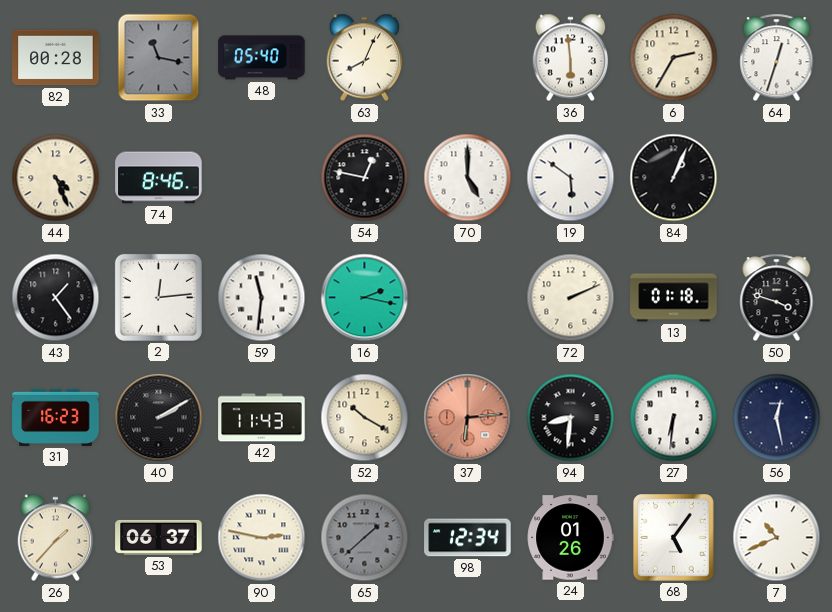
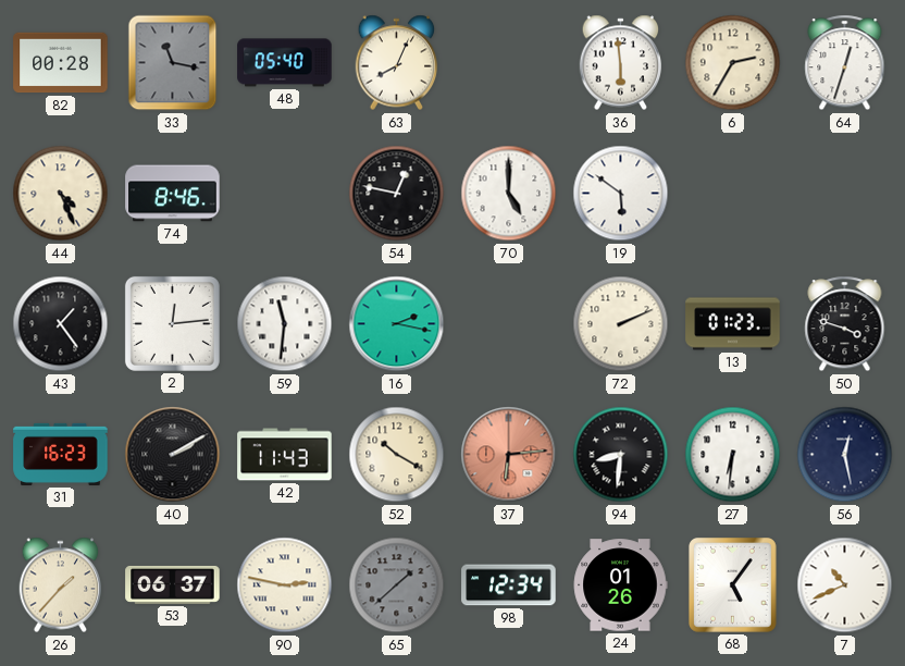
84: 1:04 -> none
13: 01:18 -> 01:23
